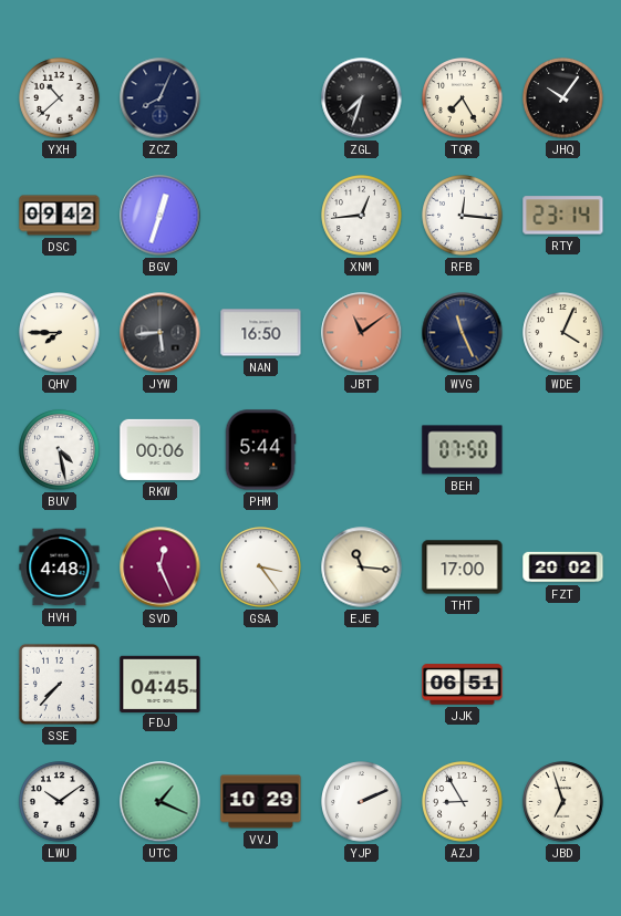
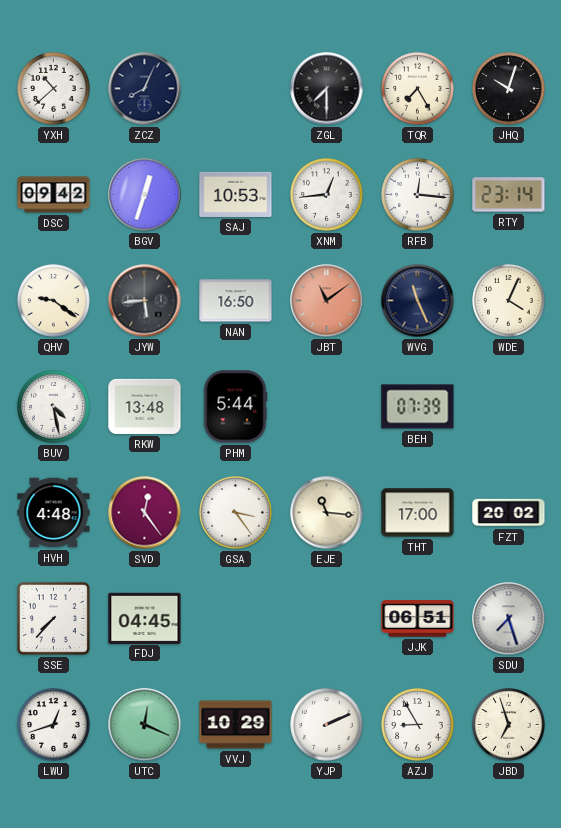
ZGL: 7:33 -> 7:30
JHQ: 10:06 -> 10:03
SAJ: none -> 10:53
QHV: 7:45 -> 9:21
RKW: 00:06 -> 13:48
BEH: 07:50 -> 07:39
SVD: 12:26 -> 12:24
SDU: none -> 7:27
LWU: 10:09 -> 12:42
UTC: 1:19 -> 12:19
